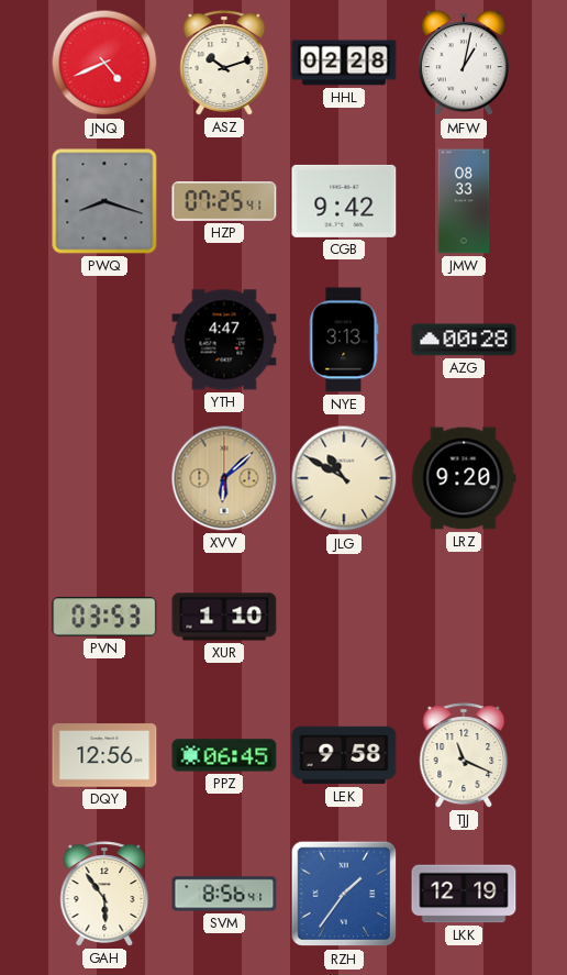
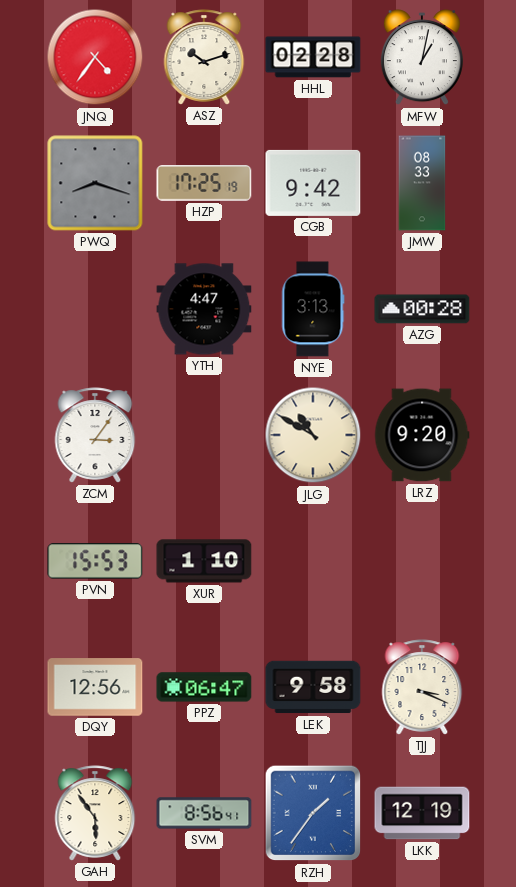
JNQ: 4:41 -> 4:36
HZP: 07:25 -> 17:25
ZCM: none -> 3:06
XVV: 6:08 -> none
PVN: 03:53 -> 15:53
PPZ: 06:45 -> 06:47
TJJ: 11:19 -> 3:19
